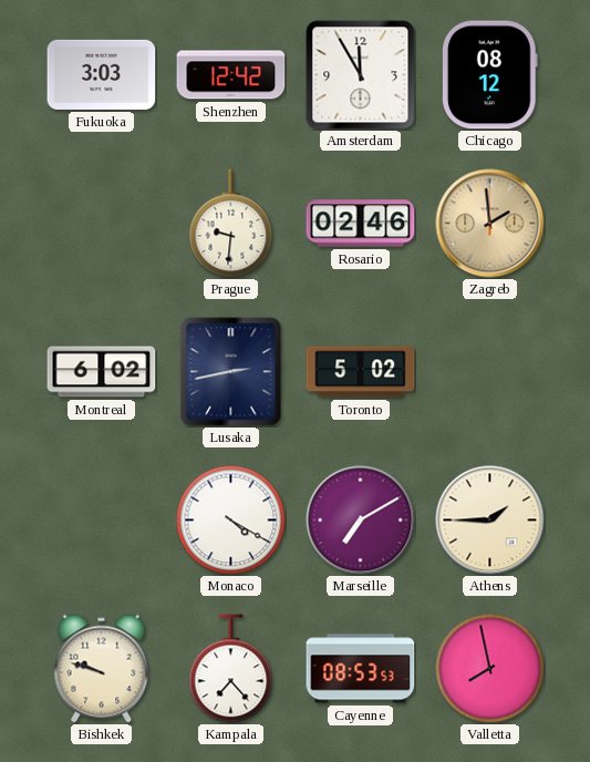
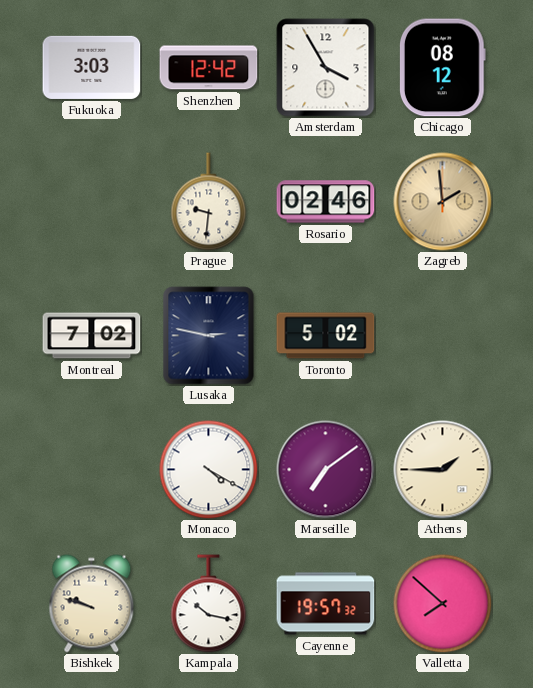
Amsterdam: 11:55 -> 3:55
Montreal: 6:02 -> 7:02
Lusaka: 2:43 -> 2:47
Marseille: 7:10 -> 7:09
Kampala: 7:23 -> 10:17
Cayenne: 08:53 -> 19:57
Valletta: 7:58 -> 7:52
